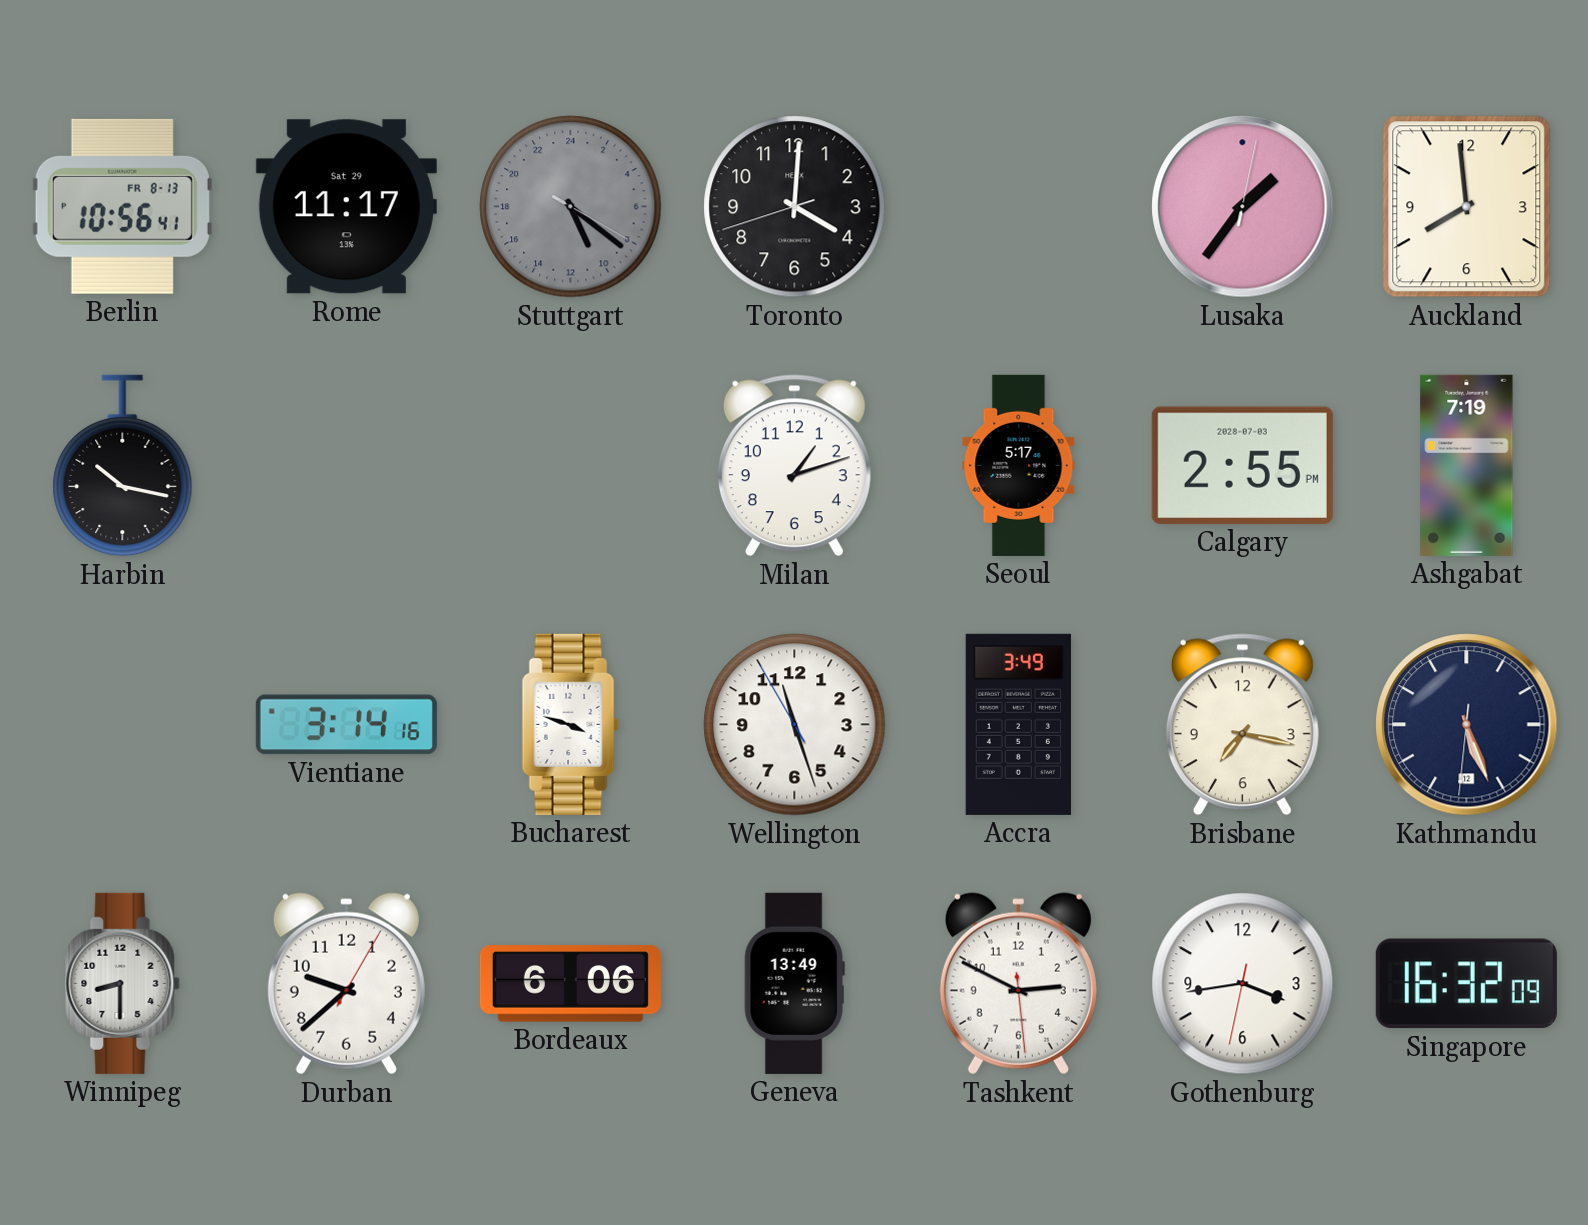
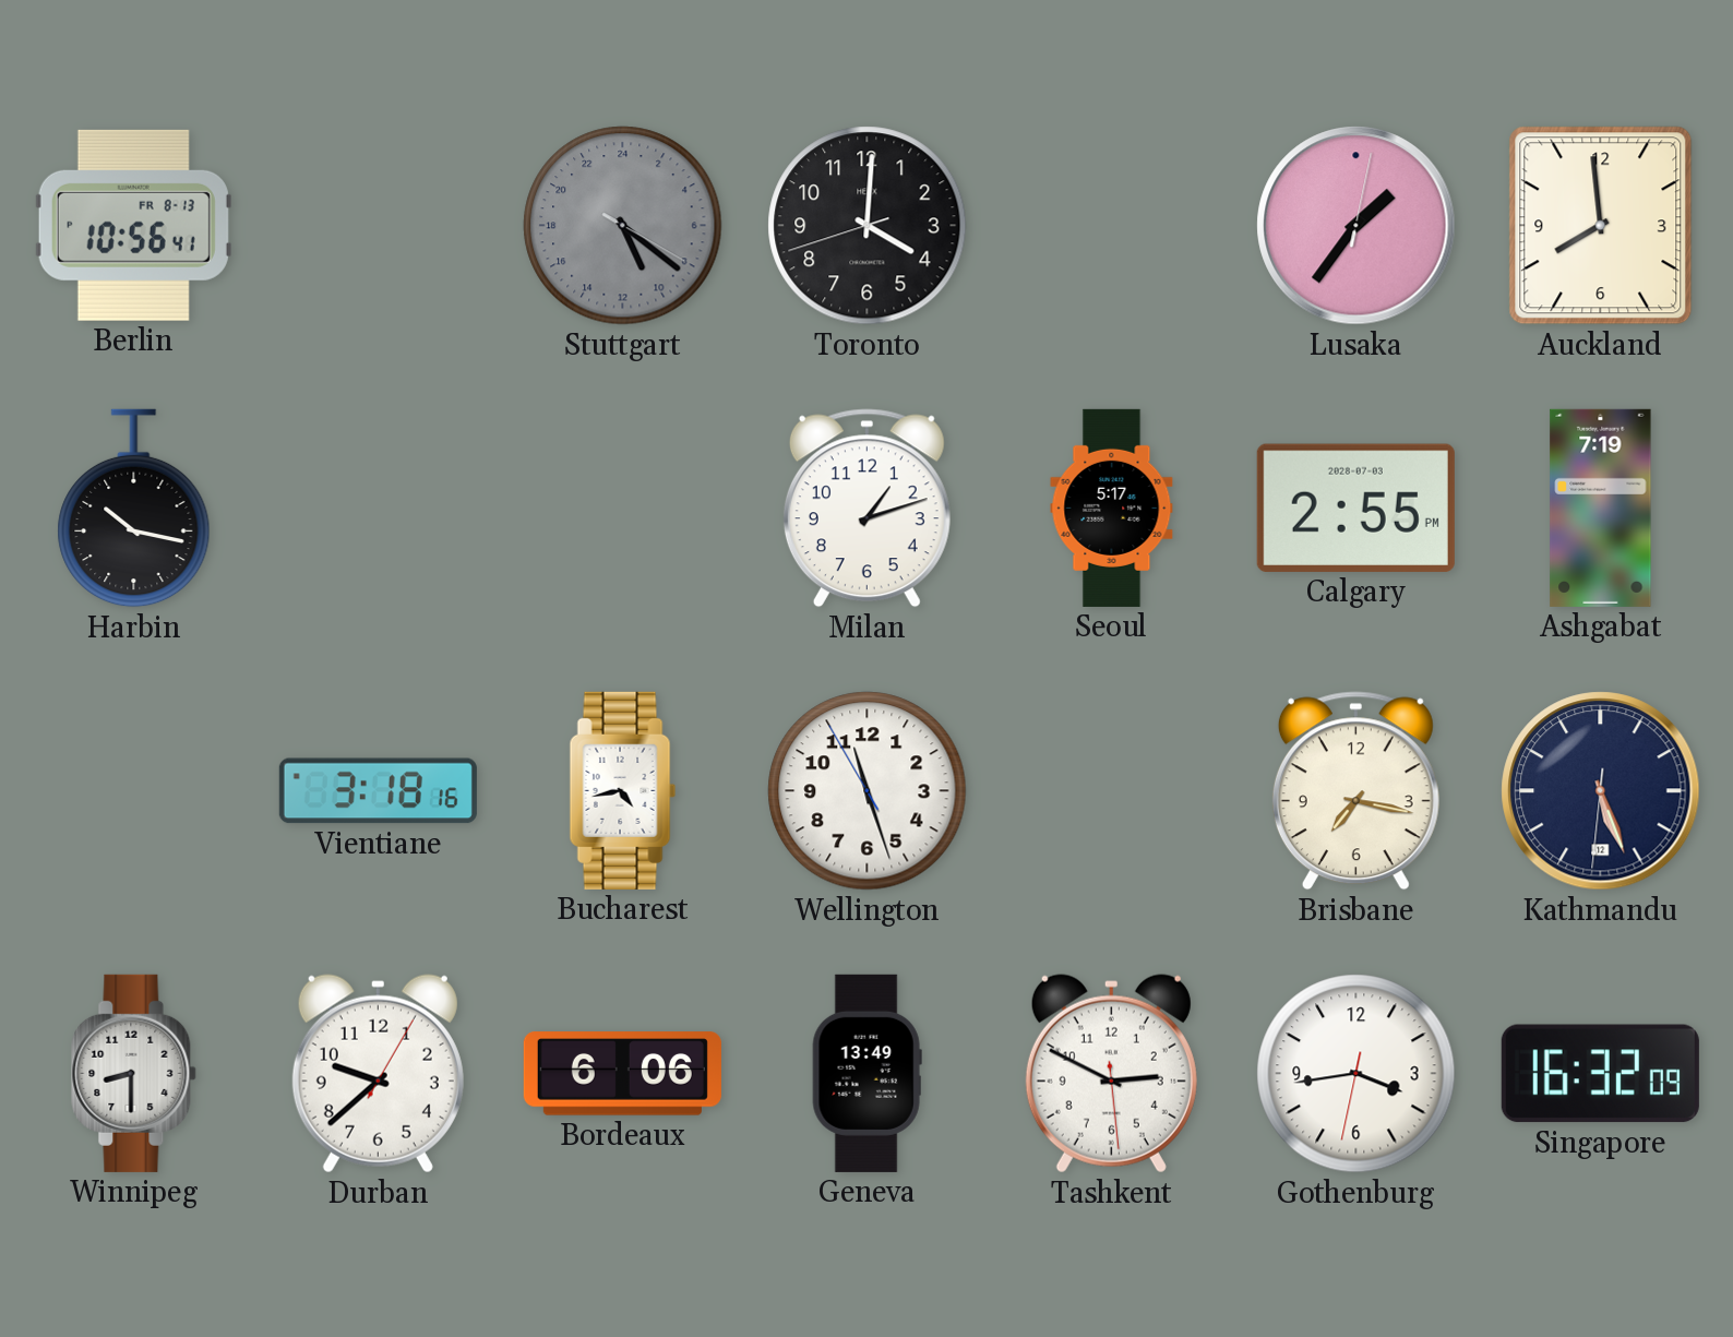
Rome: 11:17 -> none
Vientiane: 3:14 -> 3:18
Bucharest: 3:48 -> 4:43
Accra: 3:49 -> none
